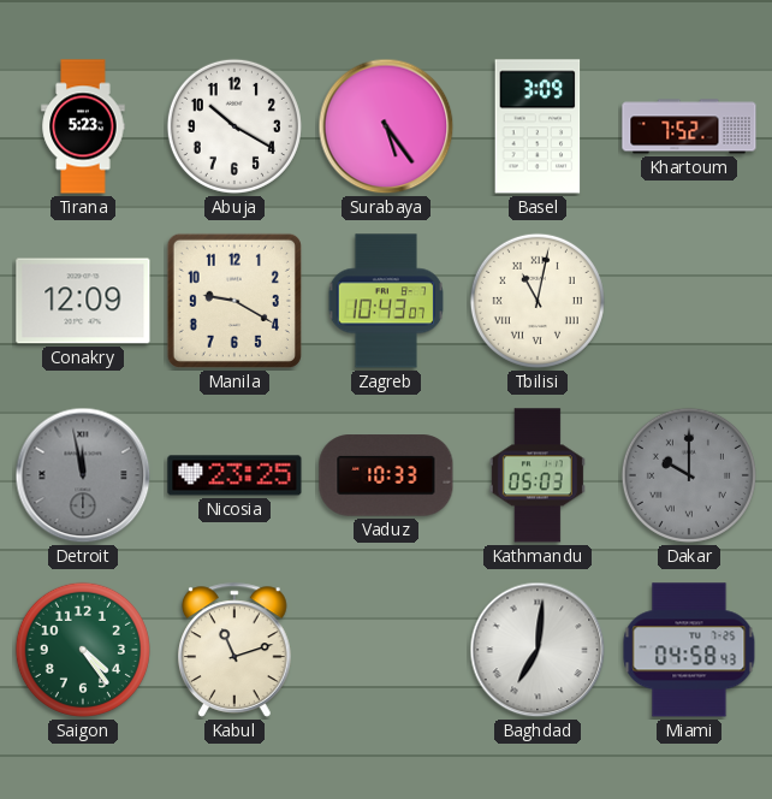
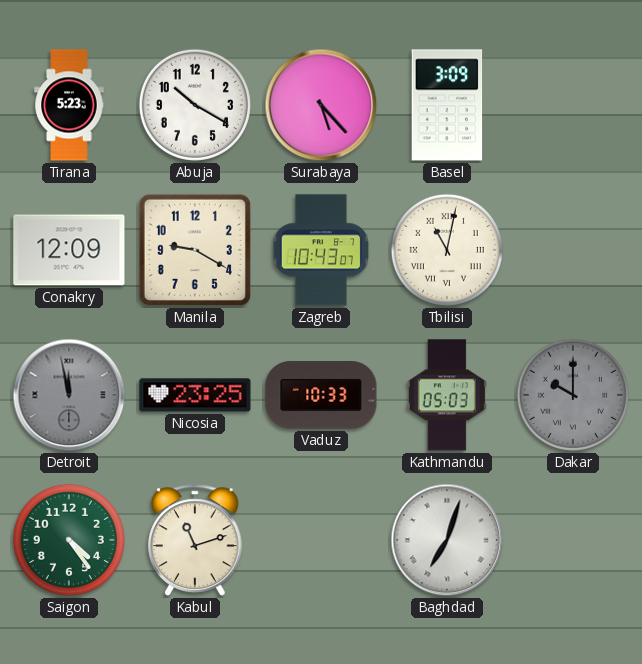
Surabaya: 5:24 -> 5:23
Khartoum: 7:52 -> none
Baghdad: 7:01 -> 7:03
Miami: 04:58 -> none
